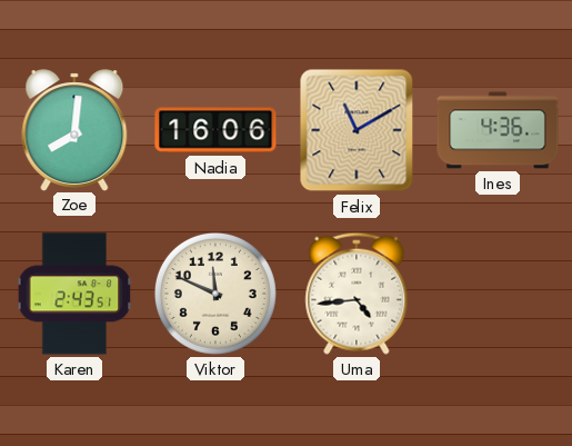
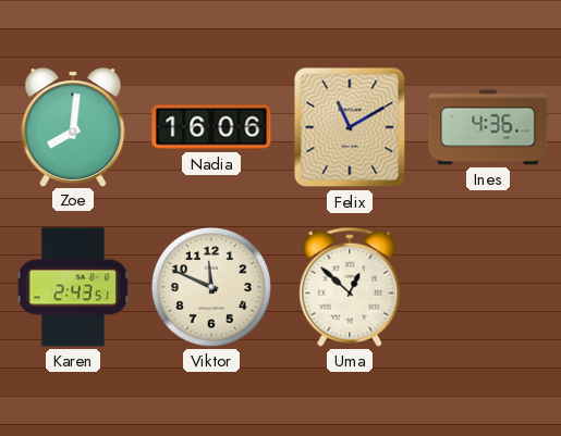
Uma: 4:44 -> 12:52
